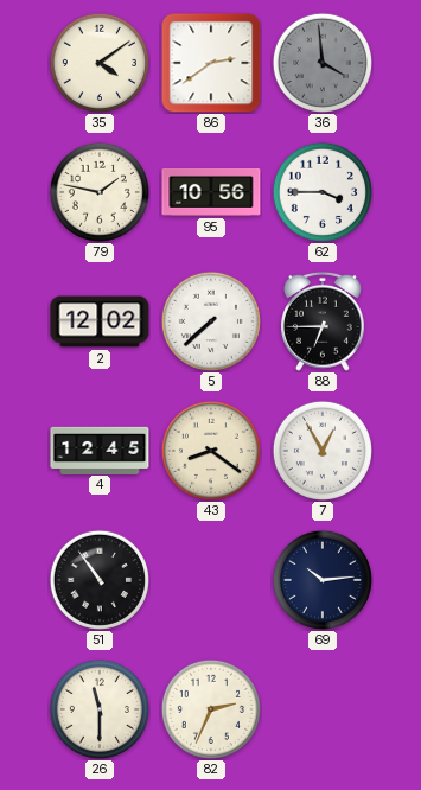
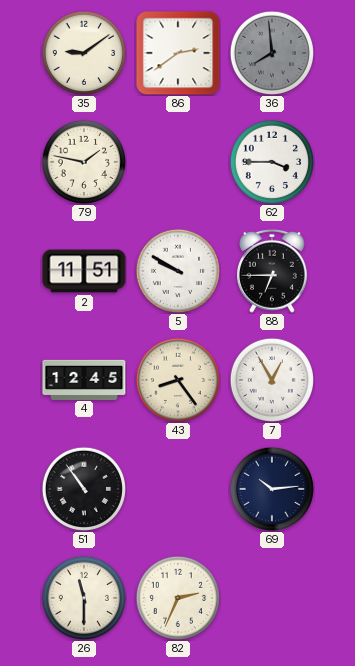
35: 4:09 -> 9:09
36: 3:59 -> 7:59
95: 10:56 -> none
2: 12:02 -> 11:51
5: 7:38 -> 9:50
43: 8:21 -> 8:24
